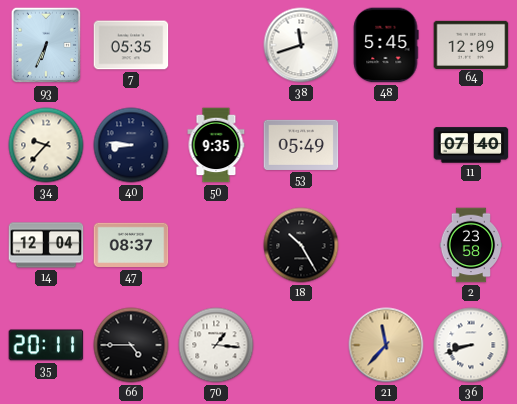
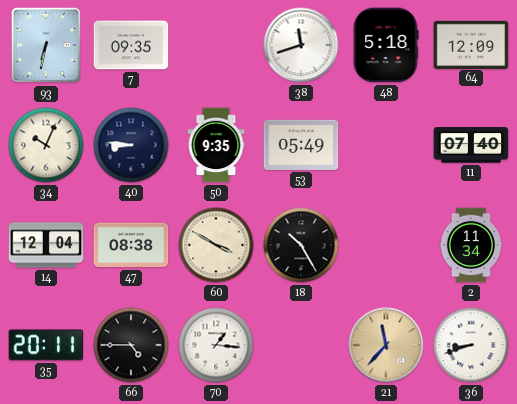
93: 6:34 -> 6:32
7: 05:35 -> 09:35
48: 5:45 -> 5:18
34: 9:37 -> 10:04
47: 08:37 -> 08:38
60: none -> 3:50
2: 23:58 -> 11:34
